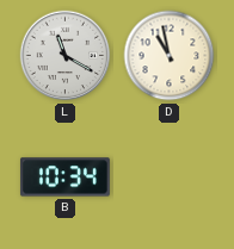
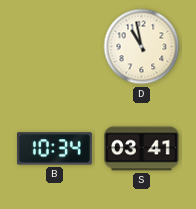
L: 11:20 -> none
S: none -> 03:41
